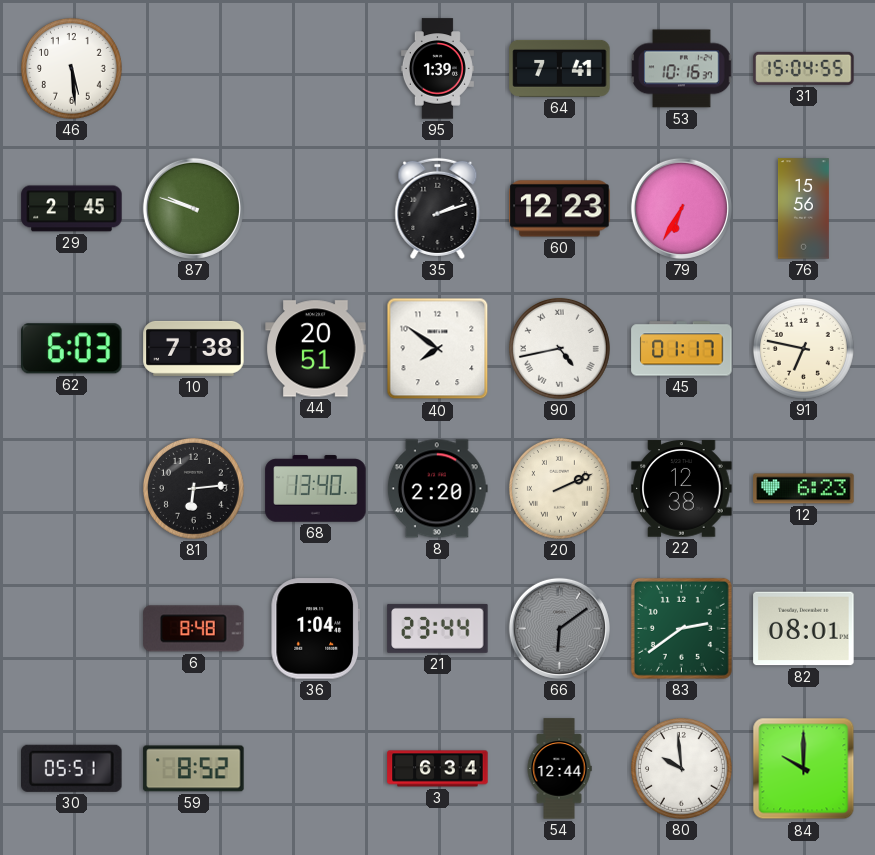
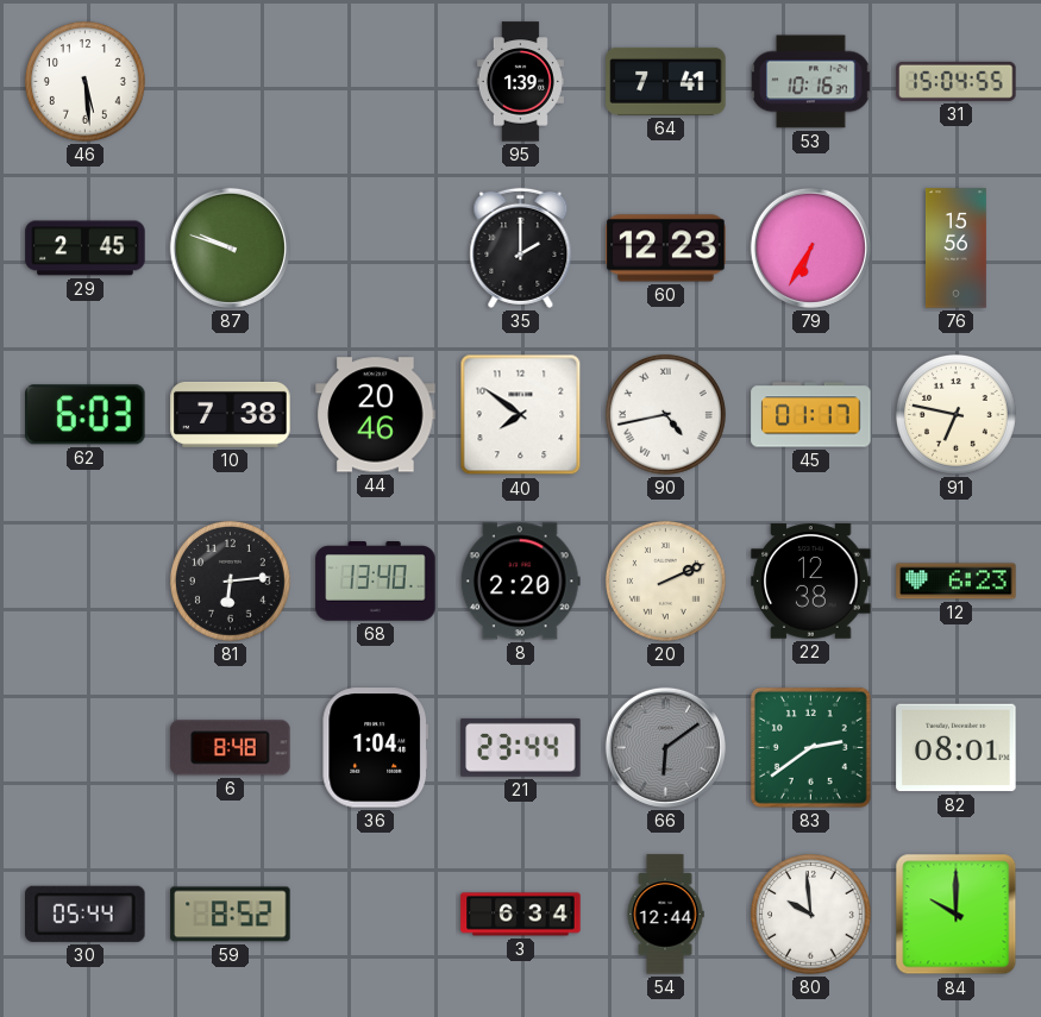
35: 2:12 -> 2:00
44: 20:51 -> 20:46
30: 05:51 -> 05:44
